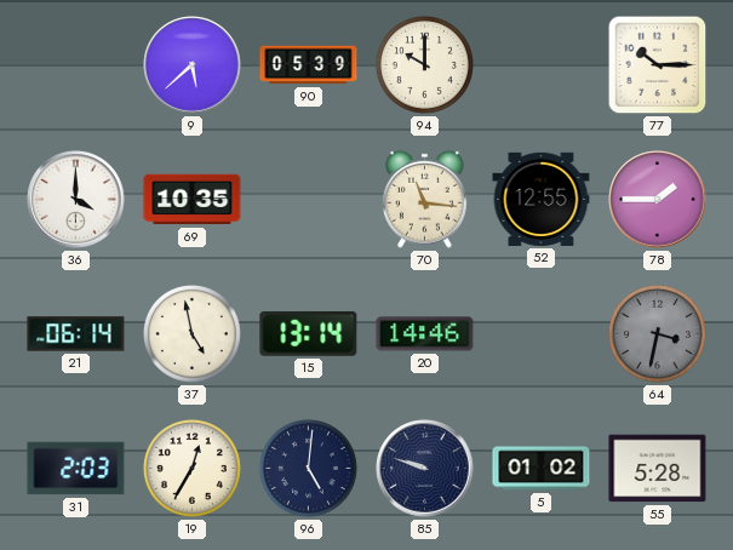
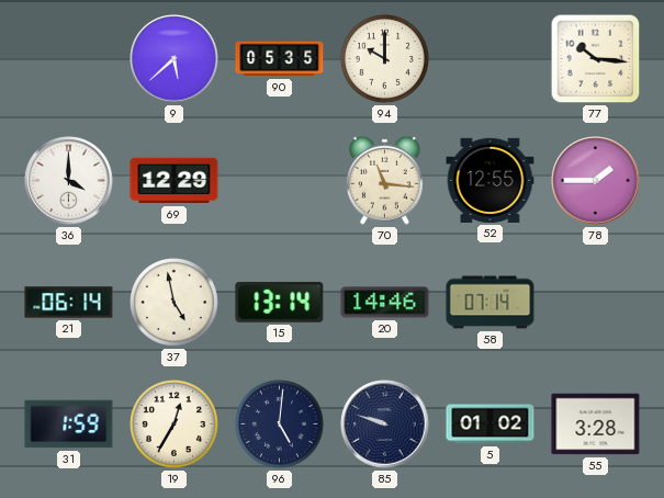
90: 05:39 -> 05:35
77: 10:15 -> 10:16
69: 10:35 -> 12:29
58: none -> 07:14
64: 3:32 -> none
31: 2:03 -> 1:59
55: 5:28 -> 3:28
